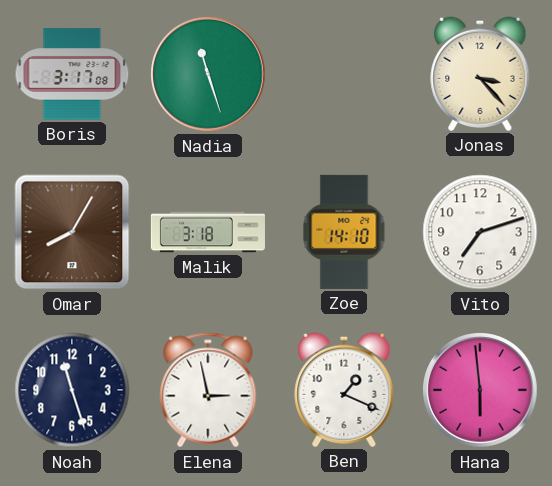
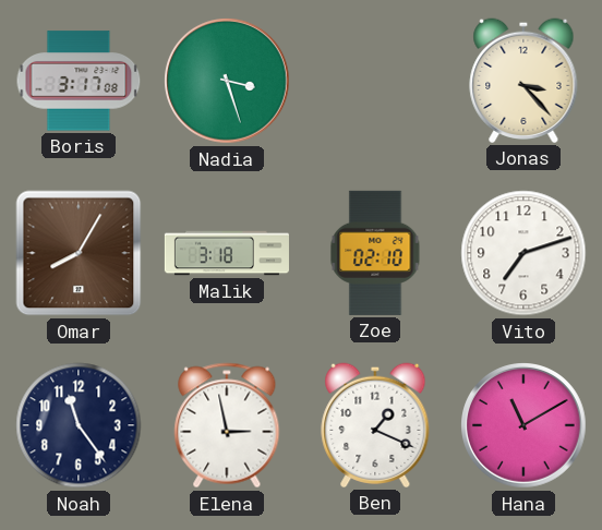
Nadia: 11:27 -> 3:27
Zoe: 14:10 -> 02:10
Noah: 11:27 -> 11:24
Hana: 5:59 -> 11:10
